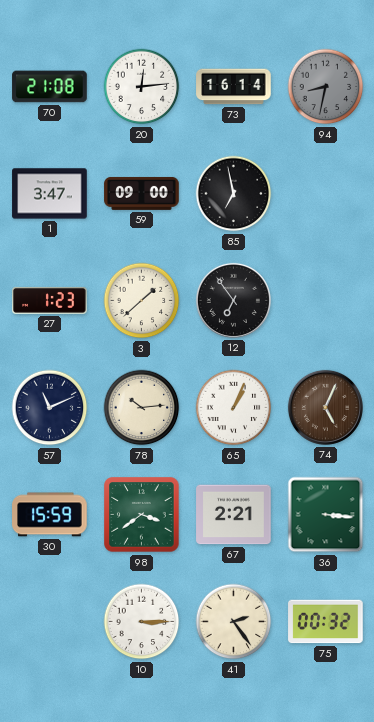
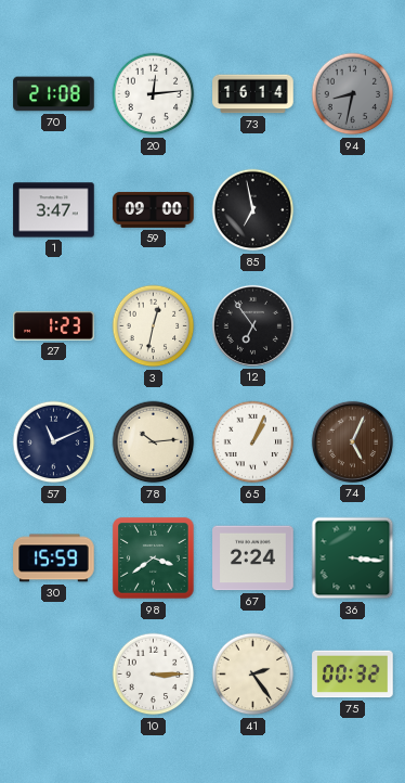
3: 1:38 -> 12:32
67: 2:21 -> 2:24
